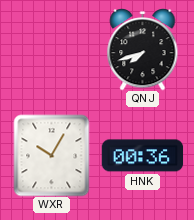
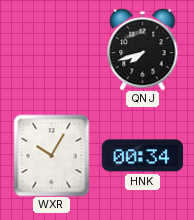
HNK: 00:36 -> 00:34
